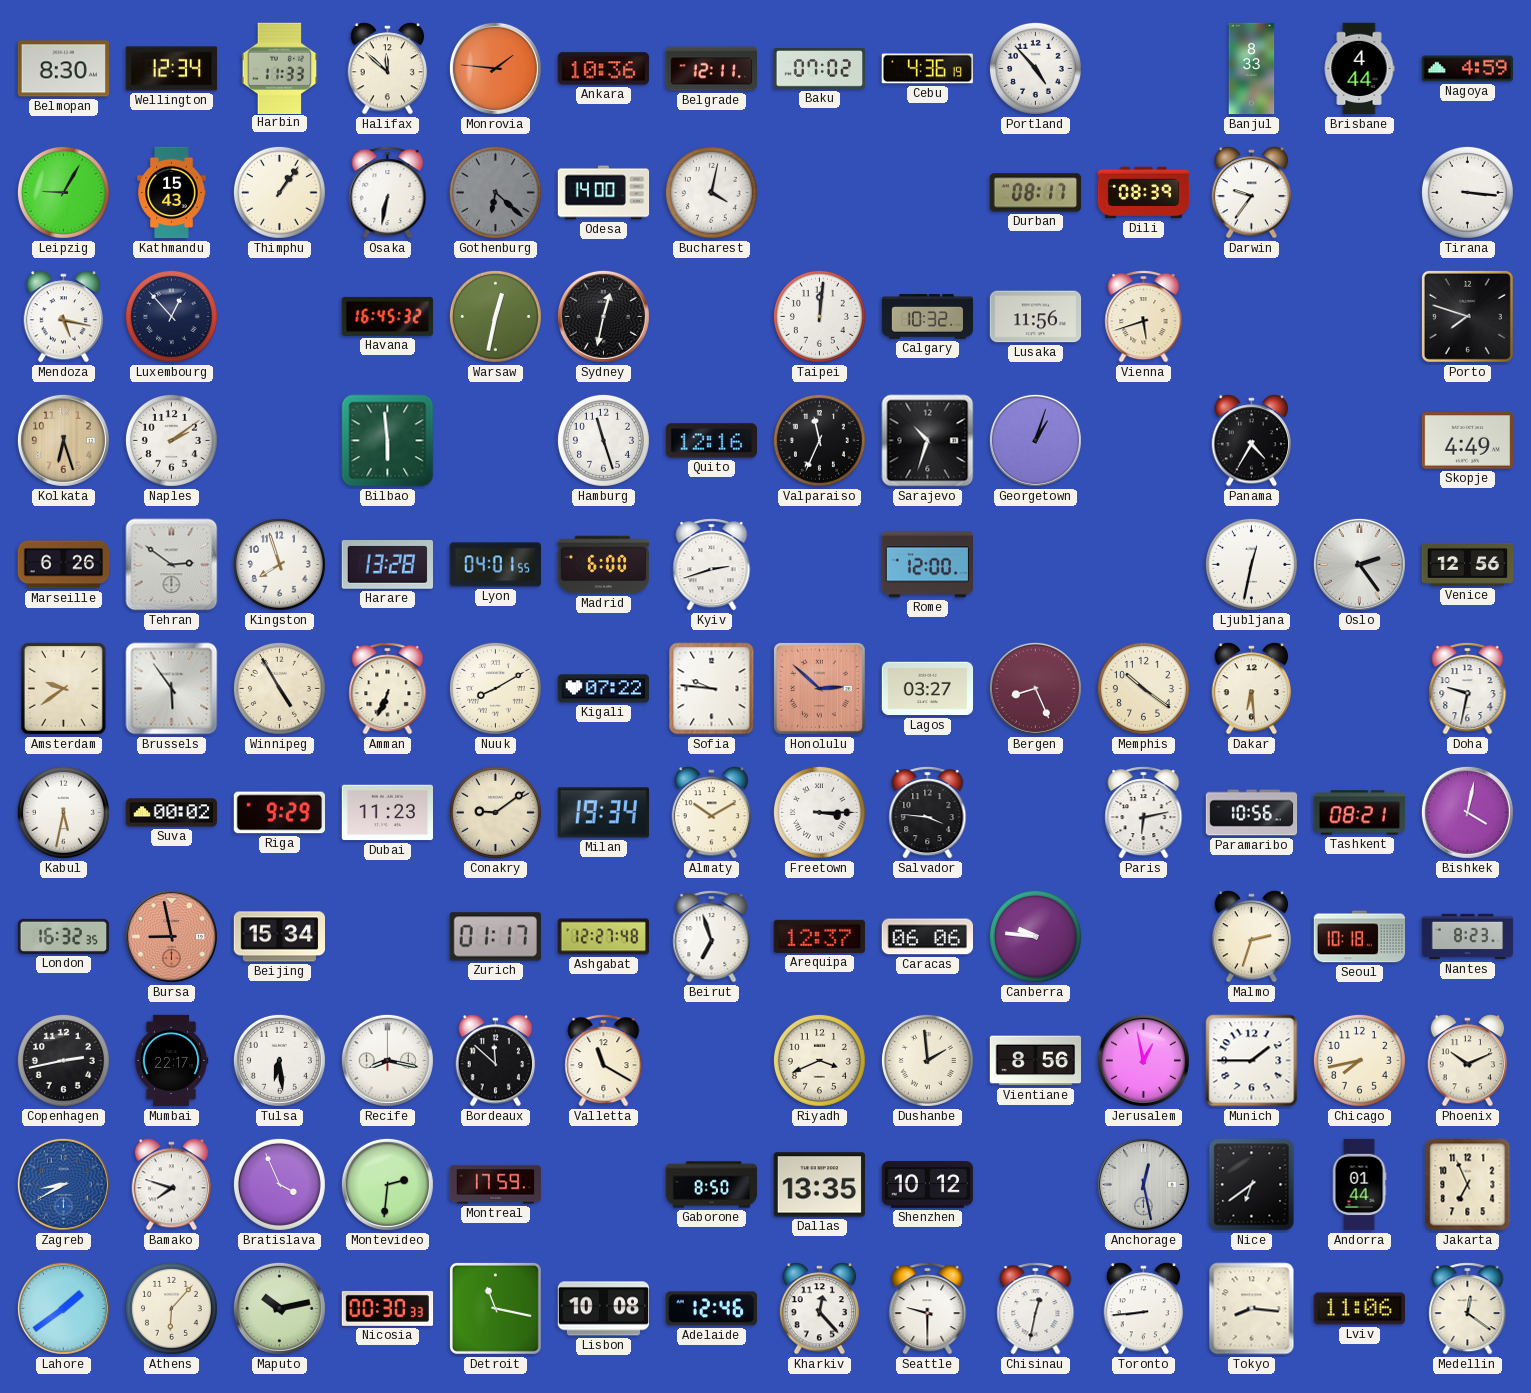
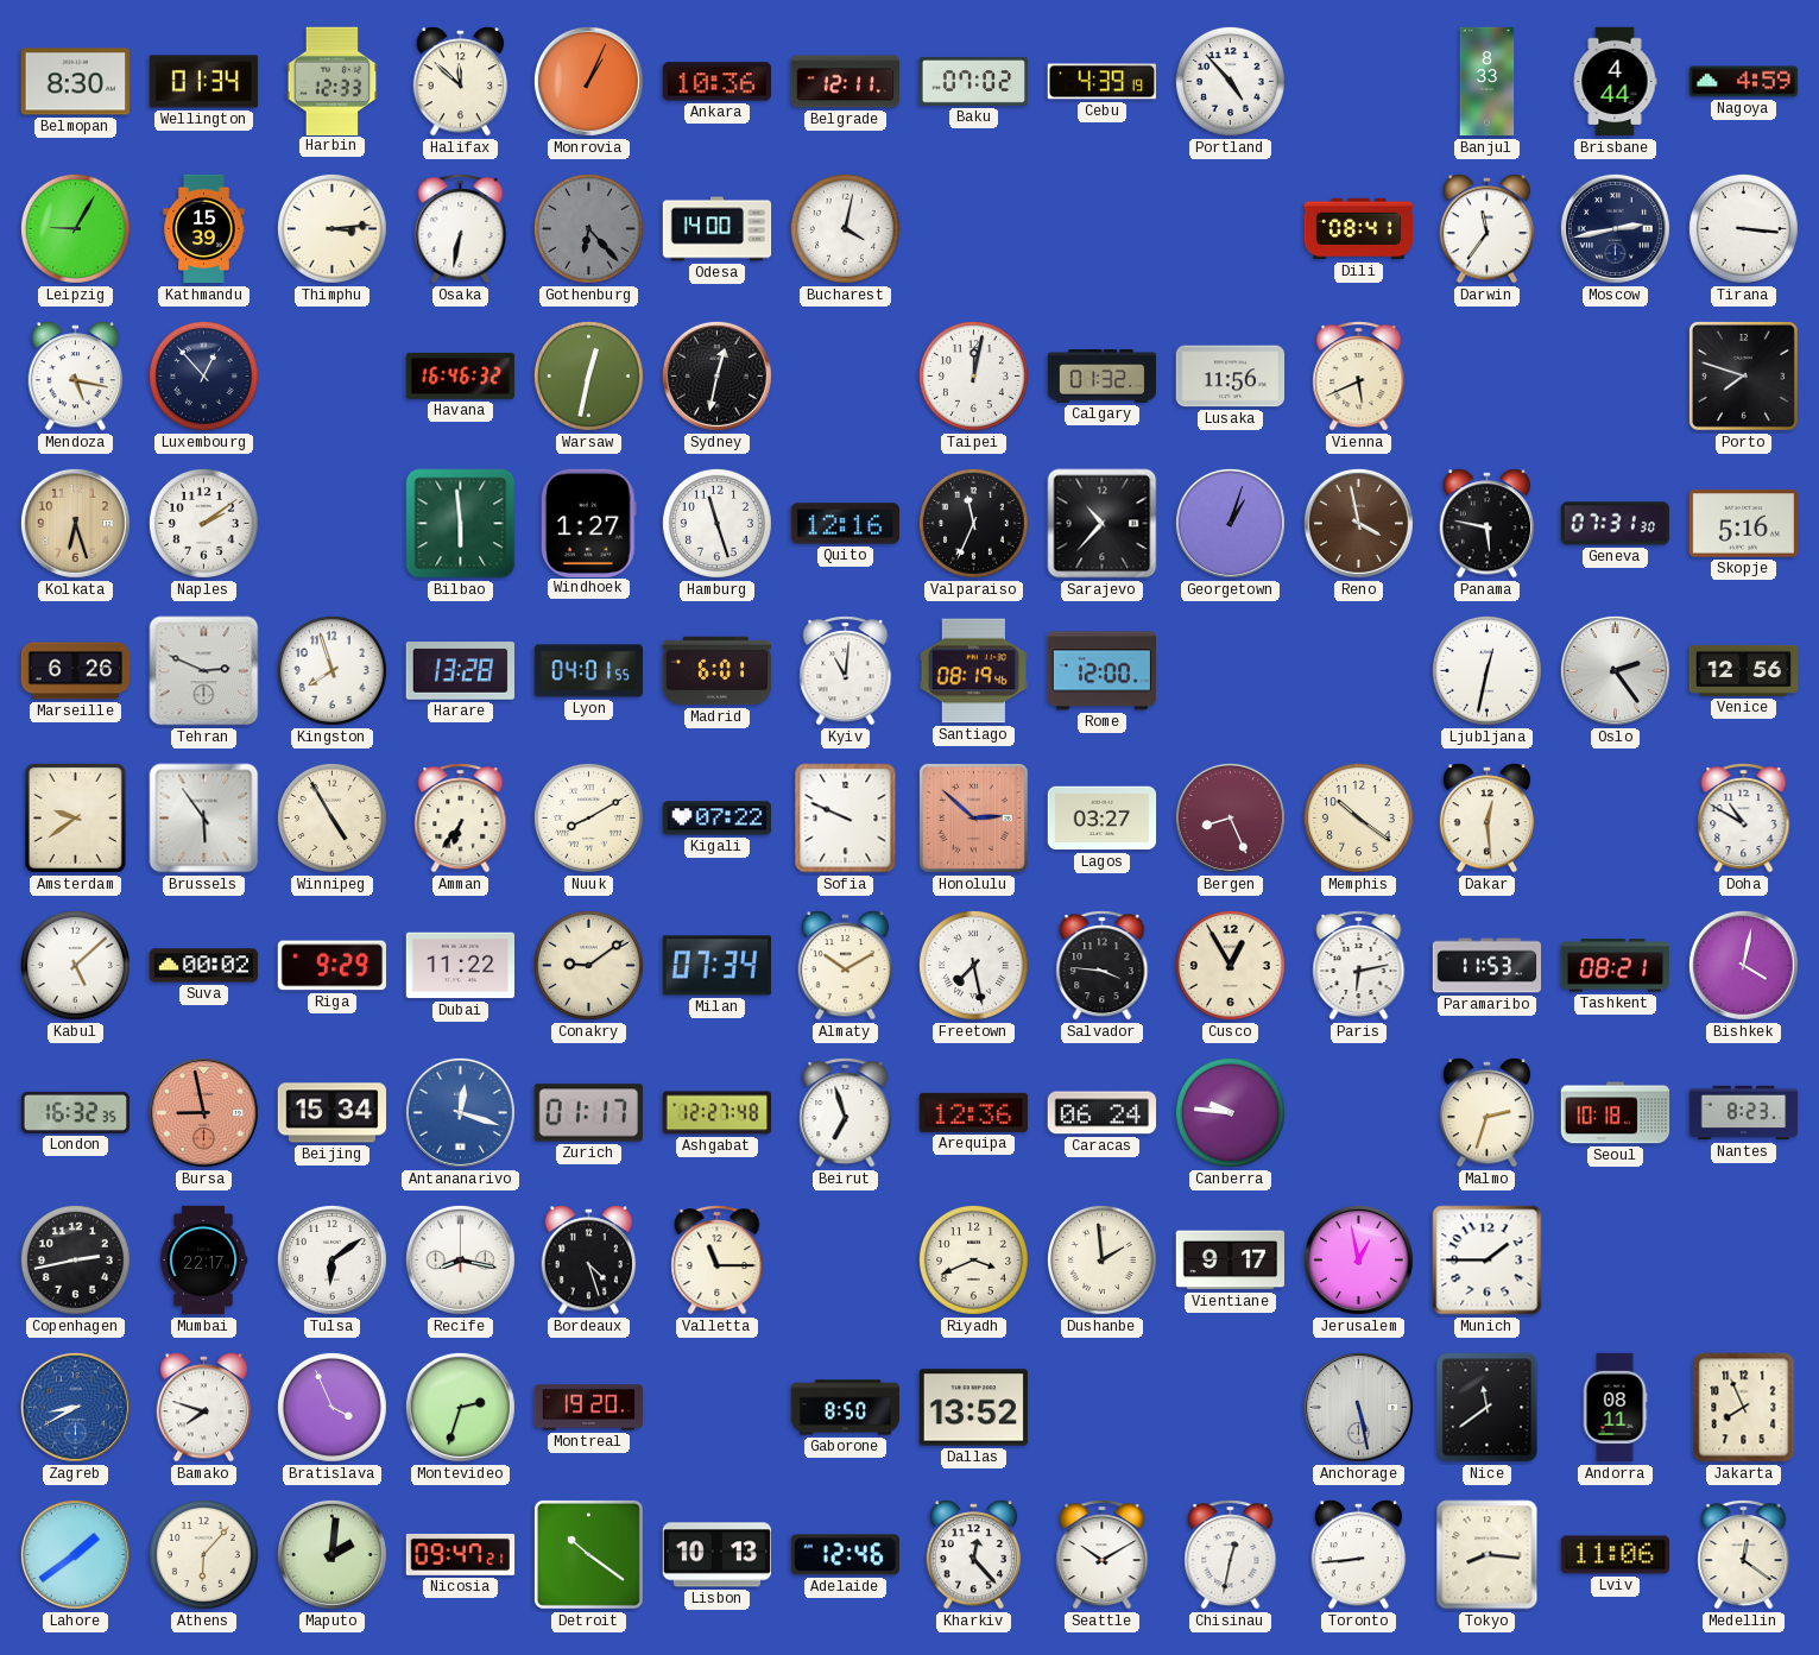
Wellington: 12:34 -> 01:34
Harbin: 11:33 -> 12:33
Monrovia: 1:46 -> 1:04
Cebu: 4:36 -> 4:39
Kathmandu: 15:43 -> 15:39
Thimphu: 1:06 -> 3:14
Gothenburg: 6:22 -> 6:23
Durban: 08:17 -> none
Dili: 08:39 -> 08:41
Darwin: 9:36 -> 11:36
Moscow: none -> 2:43
Havana: 16:45 -> 16:46
Taipei: 12:01 -> 12:02
Calgary: 10:32 -> 01:32
Vienna: 5:42 -> 5:41
Windhoek: none -> 1:27
Sarajevo: 10:33 -> 10:37
Reno: none -> 3:58
Panama: 4:35 -> 5:47
Geneva: none -> 07:31
Skopje: 4:49 -> 5:16
Tehran: 2:51 -> 2:49
Madrid: 6:00 -> 6:01
Kyiv: 2:42 -> 11:01
Santiago: none -> 08:19
Amman: 6:34 -> 6:36
Sofia: 9:46 -> 9:49
Dakar: 6:29 -> 12:29
Doha: 9:32 -> 10:50
Kabul: 5:32 -> 5:08
Dubai: 11:23 -> 11:22
Milan: 19:34 -> 07:34
Freetown: 3:15 -> 7:28
Cusco: none -> 12:55
Paramaribo: 10:56 -> 11:53
Antananarivo: none -> 12:18
Arequipa: 12:37 -> 12:36
Caracas: 06:06 -> 06:24
Tulsa: 6:29 -> 6:09
Bordeaux: 11:52 -> 4:27
Valletta: 11:20 -> 11:15
Vientiane: 8:56 -> 9:17
Chicago: 7:43 -> none
Phoenix: 10:11 -> none
Montevideo: 2:31 -> 2:33
Montreal: 17:59 -> 19:20
Dallas: 13:35 -> 13:52
Shenzhen: 10:12 -> none
Anchorage: 12:28 -> 5:28
Nice: 6:39 -> 11:39
Andorra: 01:44 -> 08:11
Jakarta: 6:56 -> 7:56
Maputo: 10:13 -> 2:01
Nicosia: 00:30 -> 09:47
Detroit: 11:17 -> 10:21
Lisbon: 10:08 -> 10:13
Seattle: 9:30 -> 10:10
